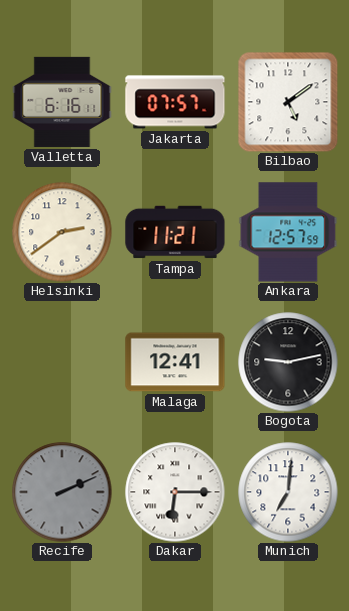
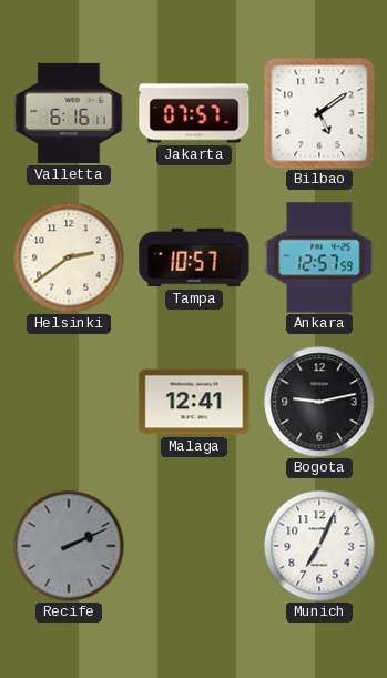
Tampa: 11:21 -> 10:57
Dakar: 6:15 -> none
Munich: 7:01 -> 7:04
